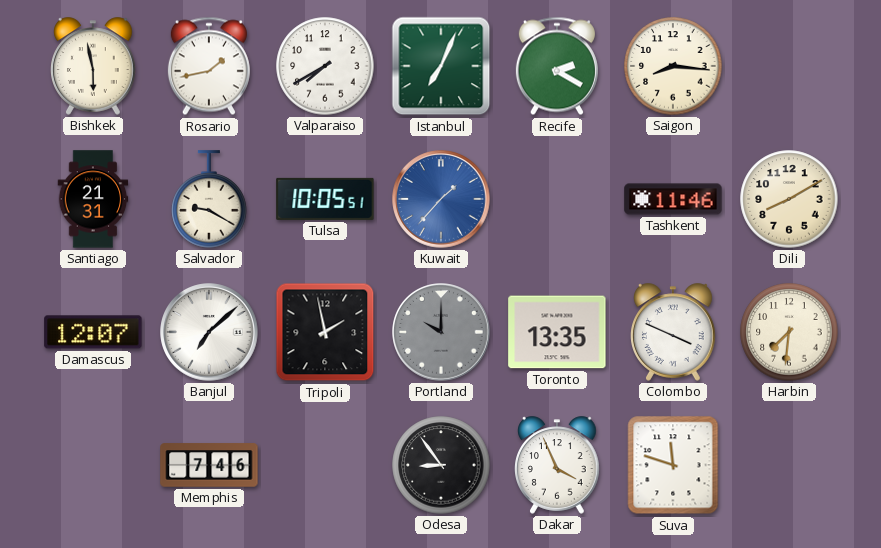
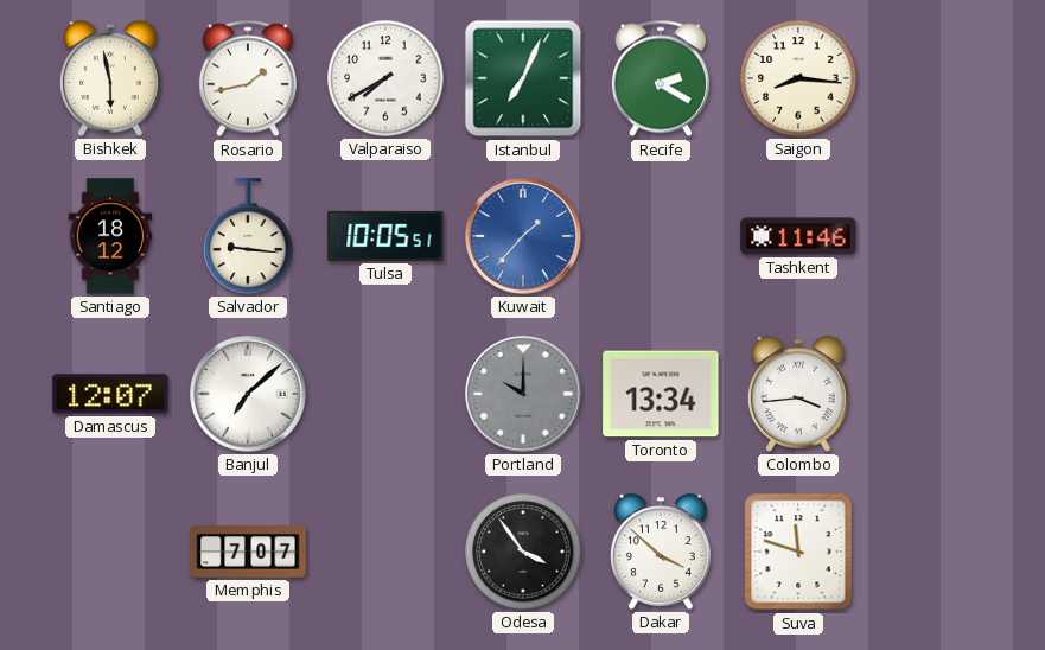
Santiago: 21:31 -> 18:12
Salvador: 9:20 -> 9:16
Dili: 8:10 -> none
Tripoli: 1:58 -> none
Toronto: 13:35 -> 13:34
Colombo: 3:49 -> 3:44
Harbin: 7:31 -> none
Memphis: 7:46 -> 7:07
Odesa: 8:54 -> 3:54
Dakar: 3:56 -> 3:52
